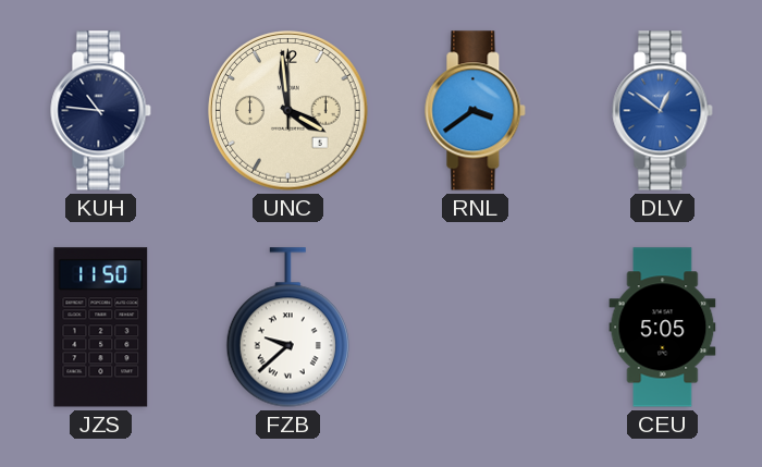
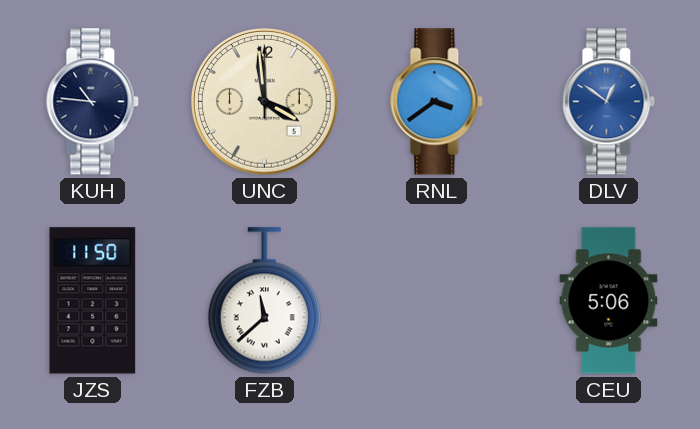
FZB: 9:38 -> 11:38
CEU: 5:05 -> 5:06
